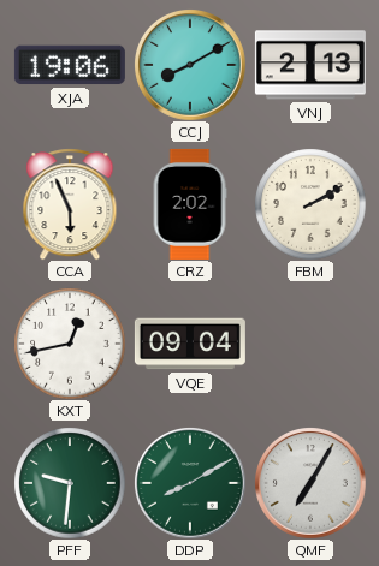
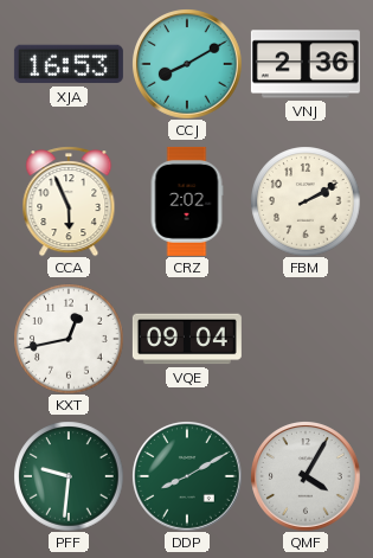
XJA: 19:06 -> 16:53
VNJ: 2:13 -> 2:36
QMF: 7:05 -> 4:05
